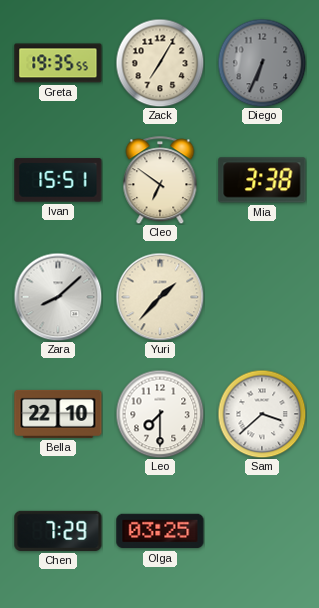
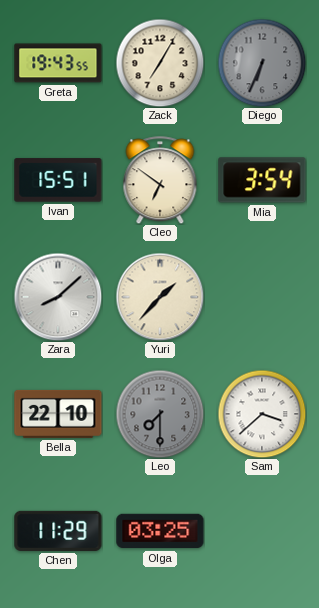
Greta: 19:35 -> 19:43
Mia: 3:38 -> 3:54
Leo dial: white -> grey
Chen: 7:29 -> 11:29
